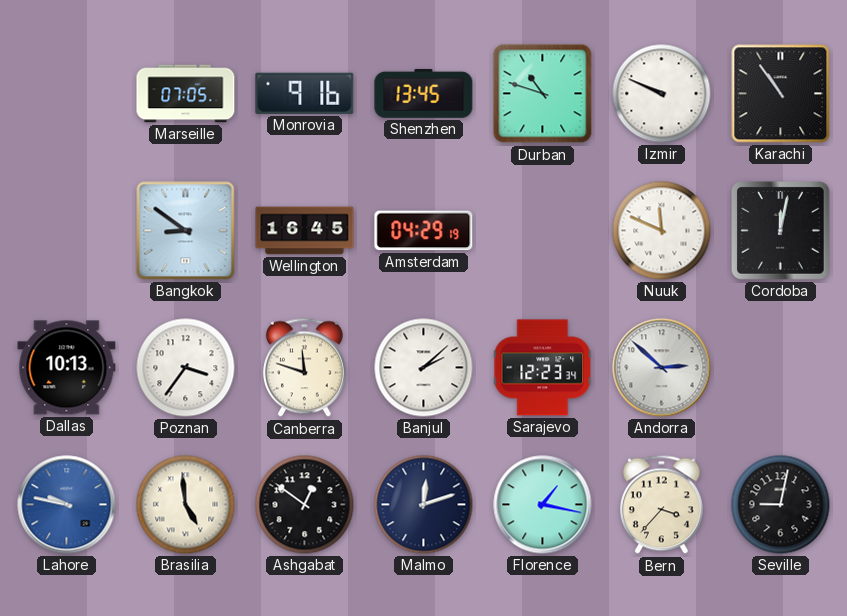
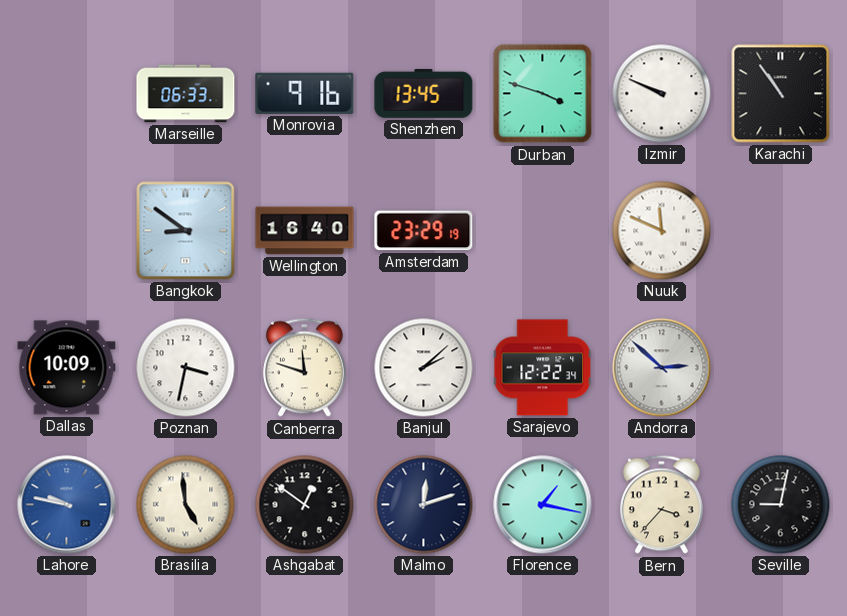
Marseille: 07:05 -> 06:33
Durban: 10:48 -> 3:48
Wellington: 16:45 -> 16:40
Amsterdam: 04:29 -> 23:29
Cordoba: 12:02 -> none
Dallas: 10:13 -> 10:09
Poznan: 3:36 -> 3:32
Sarajevo: 12:23 -> 12:22
